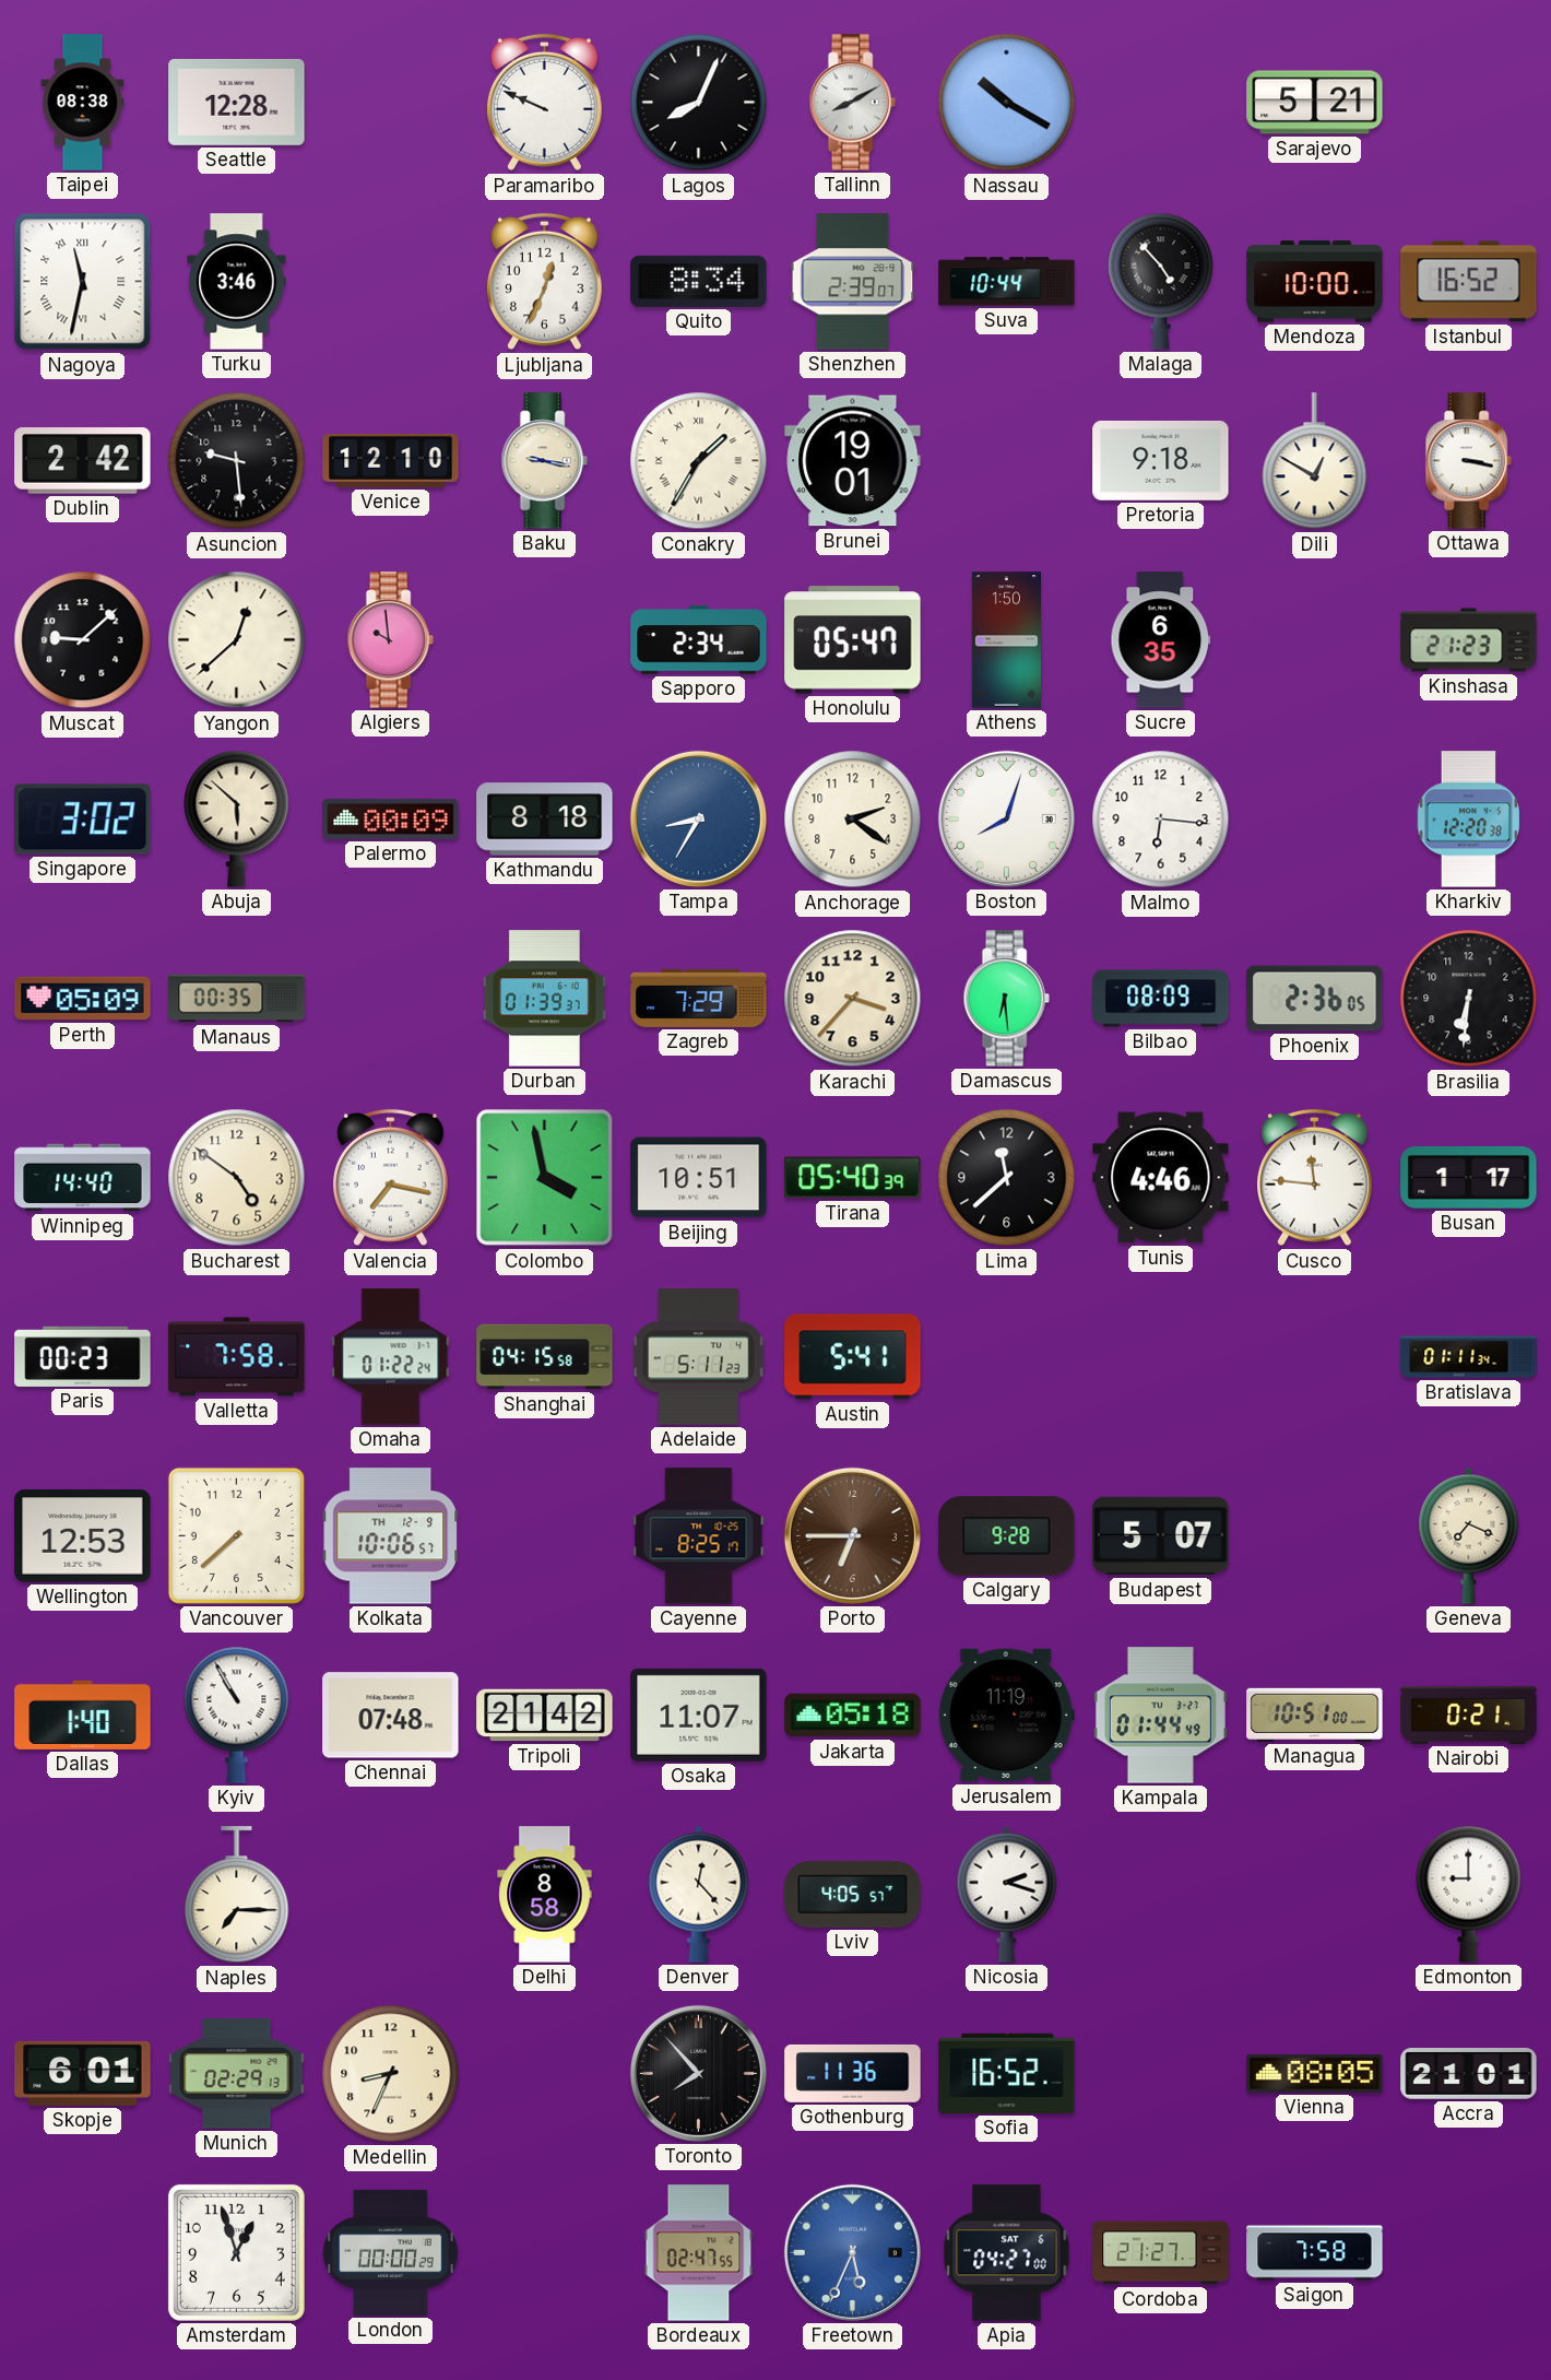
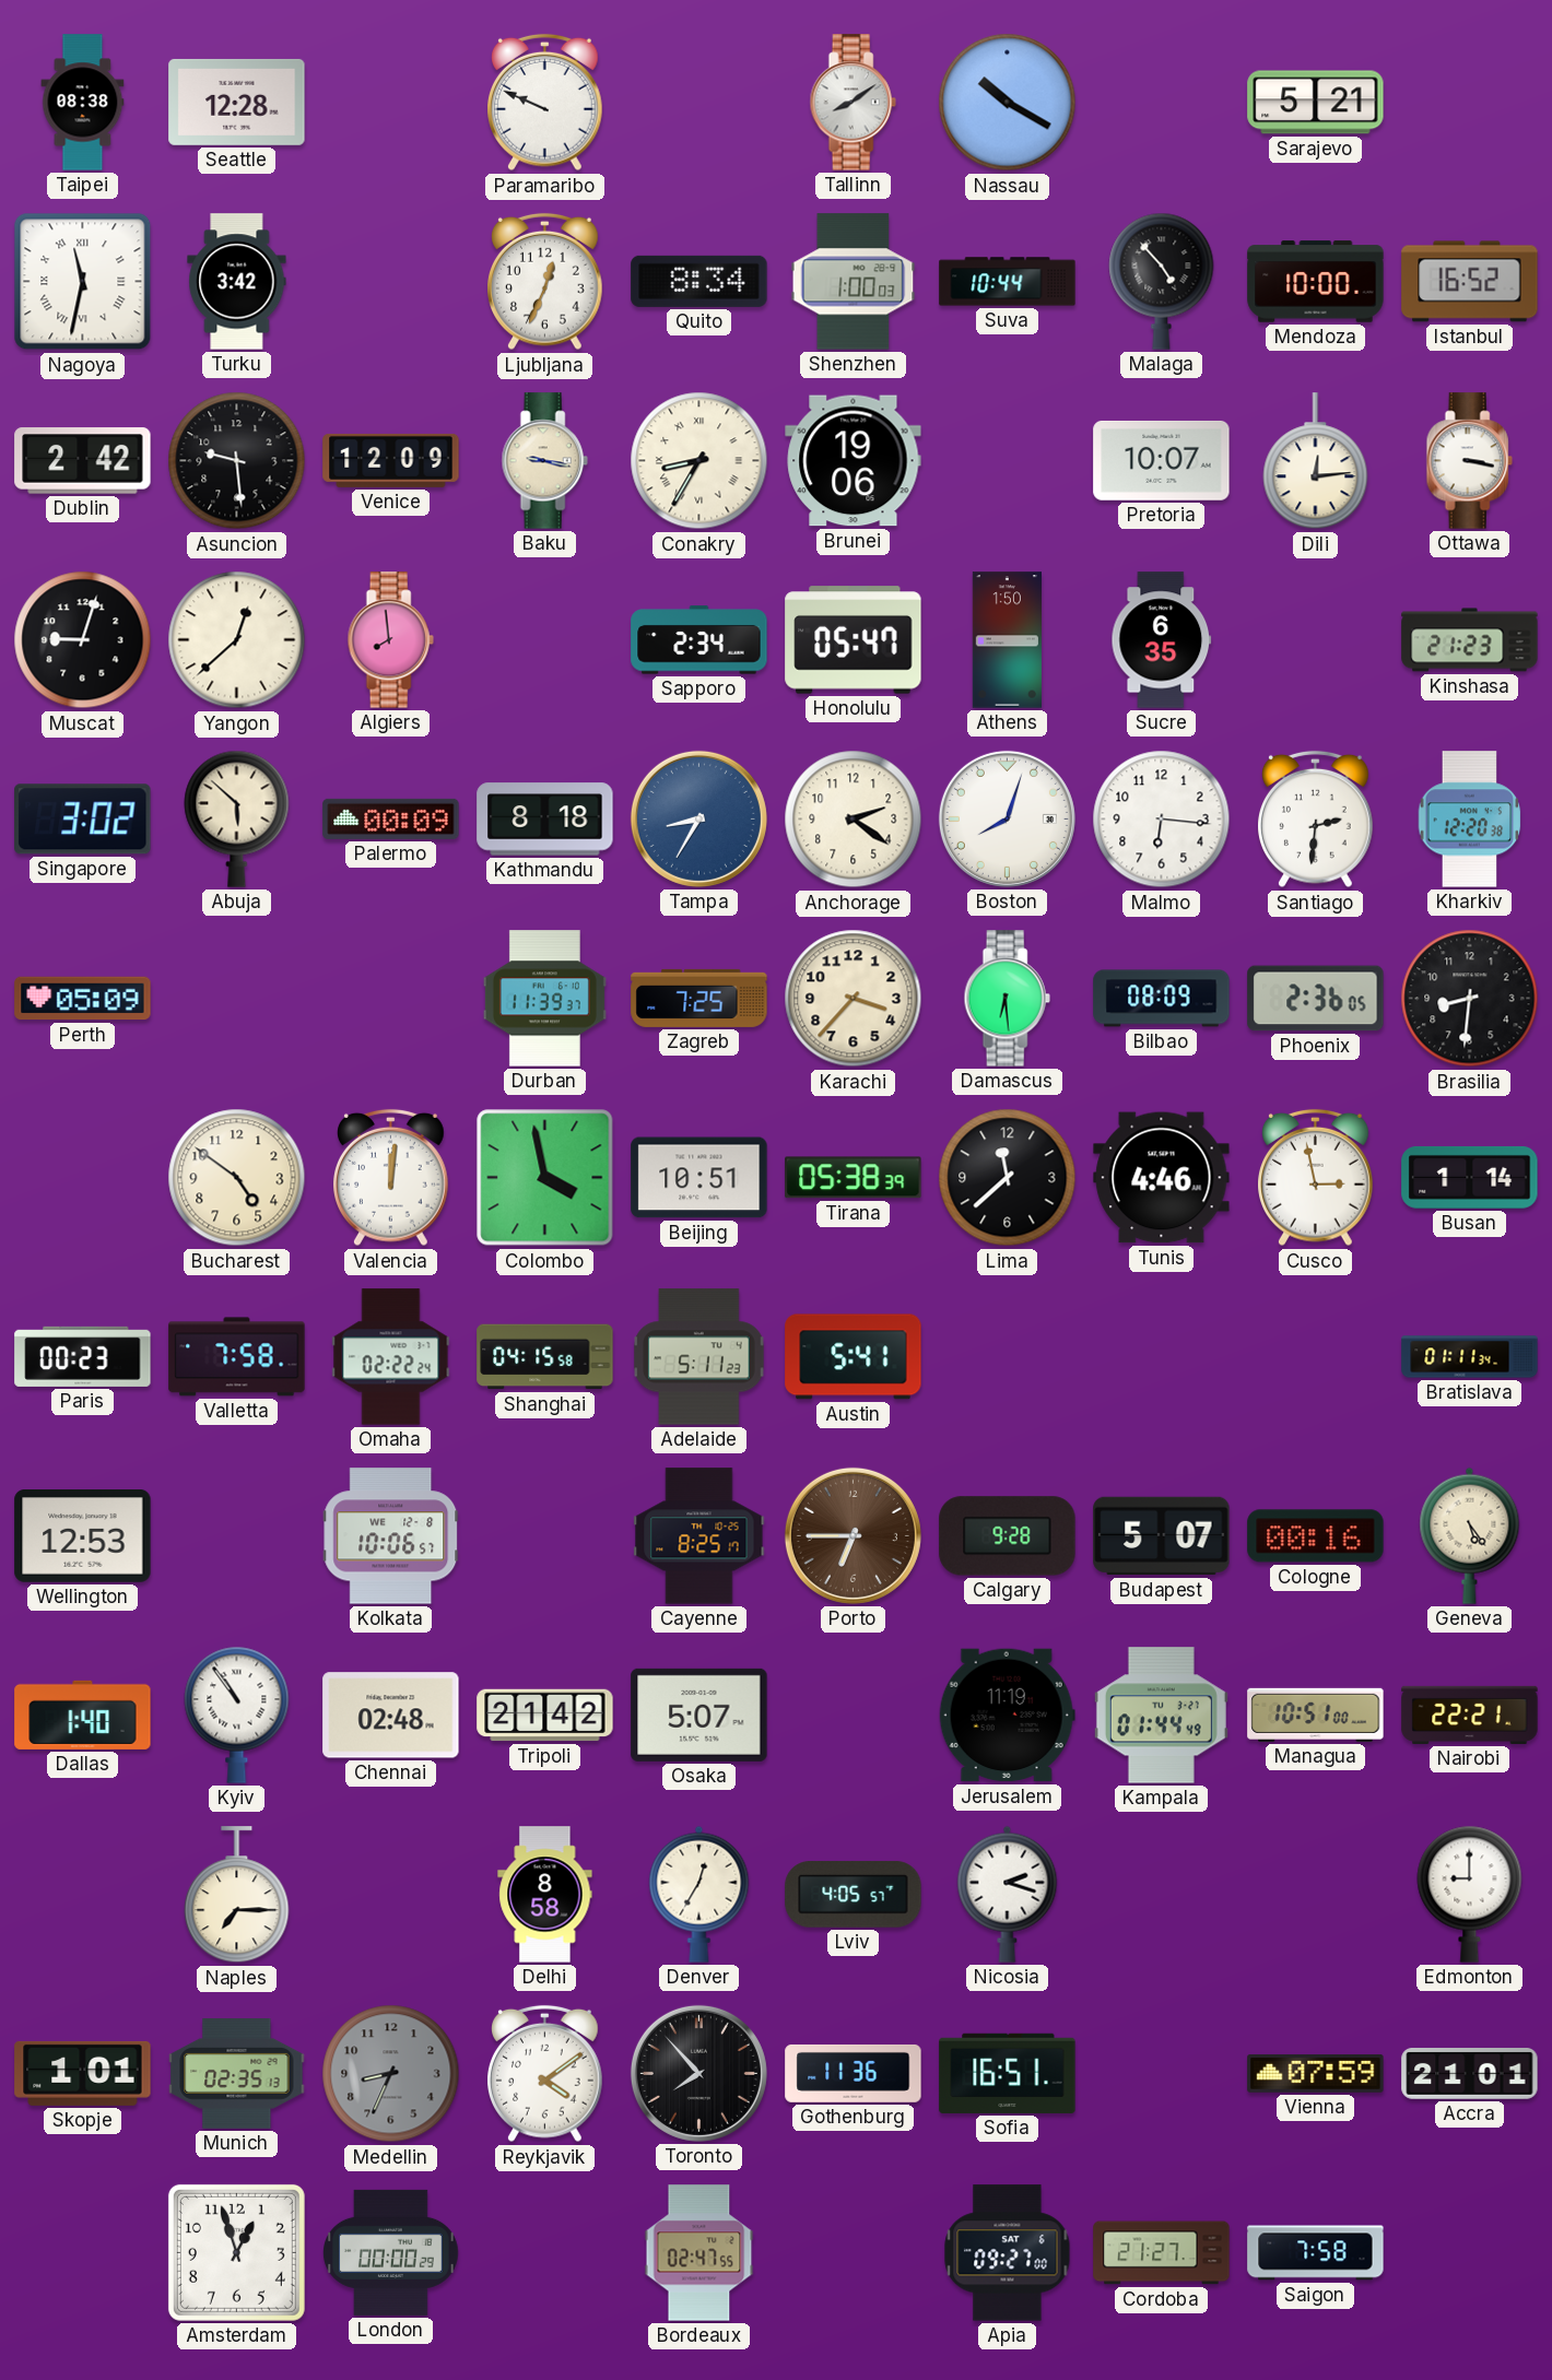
Lagos: 8:04 -> none
Tallinn: 8:10 -> 8:09
Turku: 3:46 -> 3:42
Shenzhen: 2:39 -> 1:00
Venice: 12:10 -> 12:09
Conakry: 1:35 -> 8:35
Brunei: 19:01 -> 19:06
Pretoria: 9:18 -> 10:07
Dili: 12:50 -> 12:14
Muscat: 9:08 -> 9:03
Algiers: 9:59 -> 7:59
Santiago: none -> 2:31
Manaus: 00:35 -> none
Durban: 01:39 -> 11:39
Zagreb: 7:29 -> 7:25
Brasilia: 6:31 -> 8:31
Winnipeg: 14:40 -> none
Valencia: 7:17 -> 12:01
Tirana: 05:40 -> 05:38
Cusco: 11:46 -> 2:58
Busan: 1:17 -> 1:14
Omaha: 01:22 -> 02:22
Vancouver: 7:38 -> none
Kolkata date: TH 12-9 -> WE 12-8
Cologne: none -> 00:16
Geneva: 7:19 -> 5:24
Kyiv: 10:55 -> 10:54
Chennai: 07:48 -> 02:48
Osaka: 11:07 -> 5:07
Jakarta: 05:18 -> none
Nairobi: 0:21 -> 22:21
Denver: 12:23 -> 12:35
Skopje: 6:01 -> 1:01
Munich: 02:29 -> 02:35
Medellin dial: cream -> grey
Reykjavik: none -> 4:09
Sofia: 16:52 -> 16:51
Vienna: 08:05 -> 07:59
Freetown: 5:34 -> none
Apia: 04:27 -> 09:27
